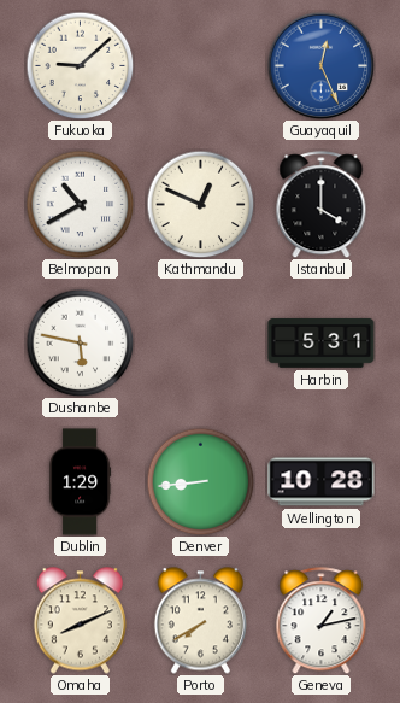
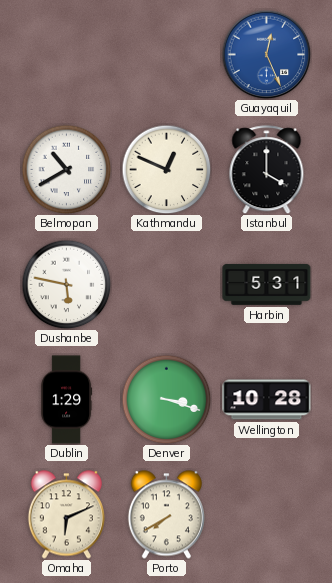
Fukuoka: 9:08 -> none
Denver: 8:44 -> 3:18
Omaha: 8:11 -> 6:11
Geneva: 1:13 -> none
